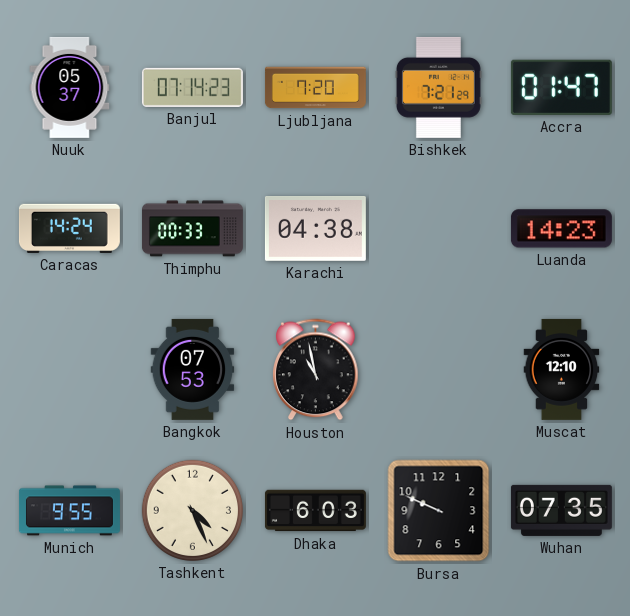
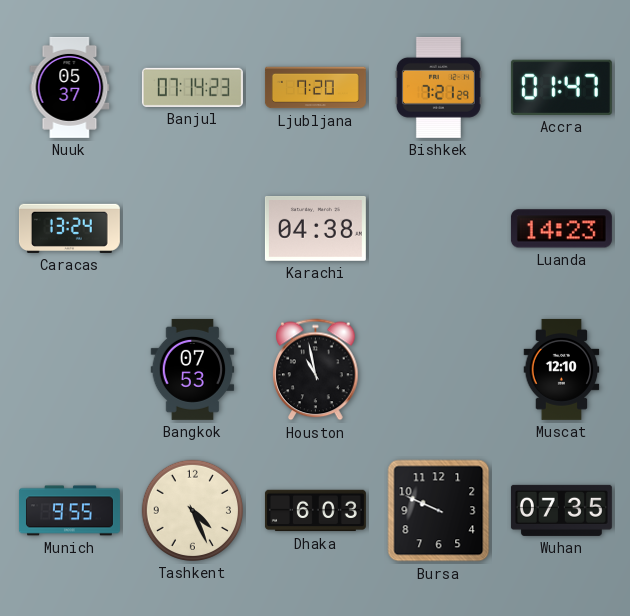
Caracas: 14:24 -> 13:24
Thimphu: 00:33 -> none
